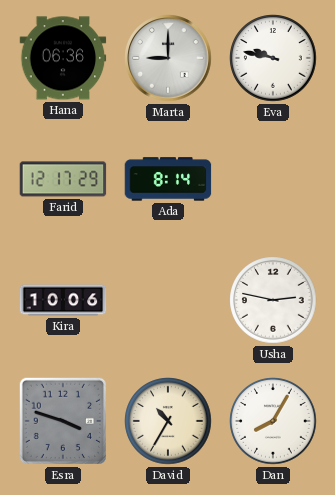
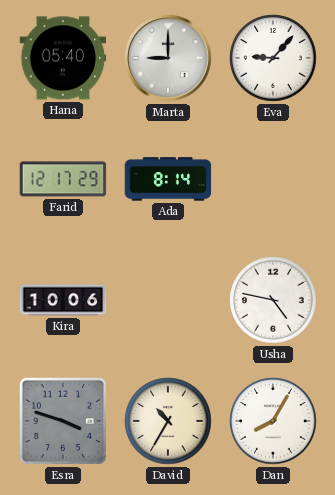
Hana: 06:36 -> 05:40
Eva: 9:47 -> 9:07
Usha: 2:47 -> 4:47
